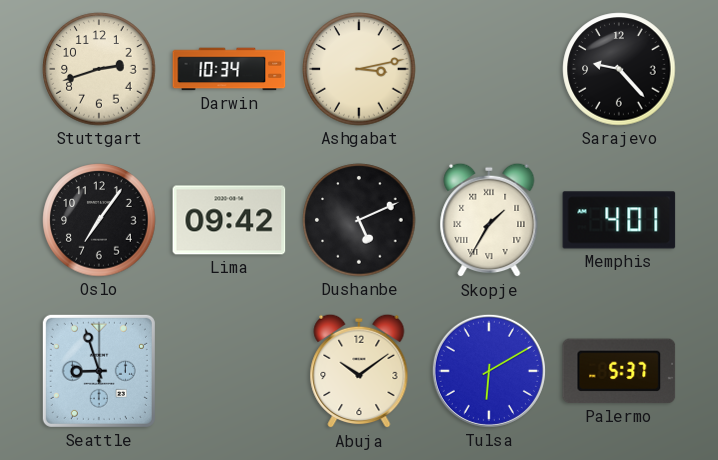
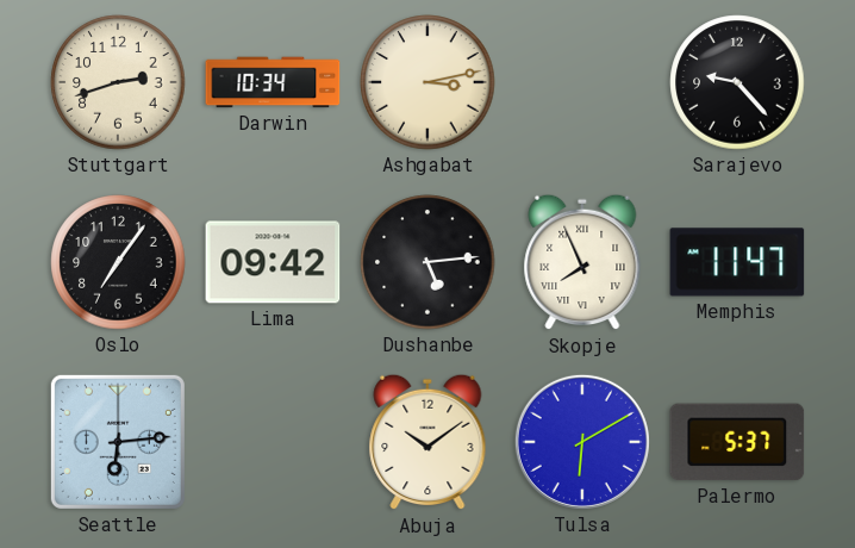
Dushanbe: 5:11 -> 5:14
Skopje: 1:35 -> 7:56
Memphis: 4:01 -> 11:47
Seattle: 8:57 -> 6:14
